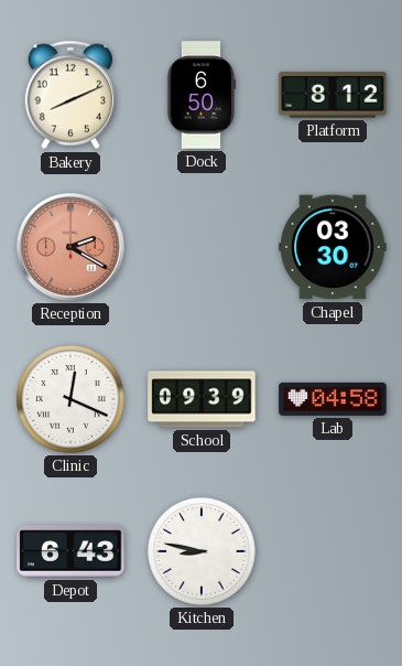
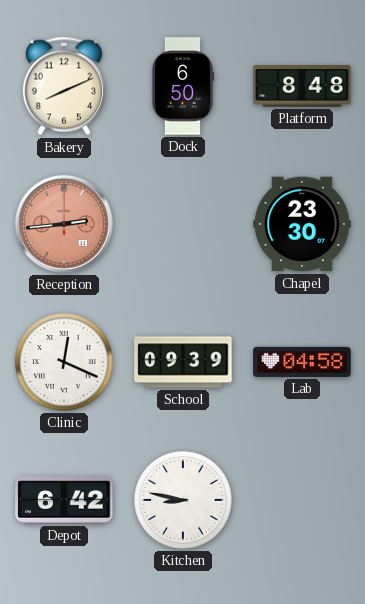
Platform: 8:12 -> 8:48
Reception: 2:20 -> 2:44
Chapel: 03:30 -> 23:30
Depot: 6:43 -> 6:42
